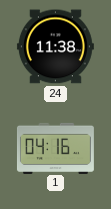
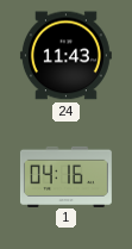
24: 11:38 -> 11:43
